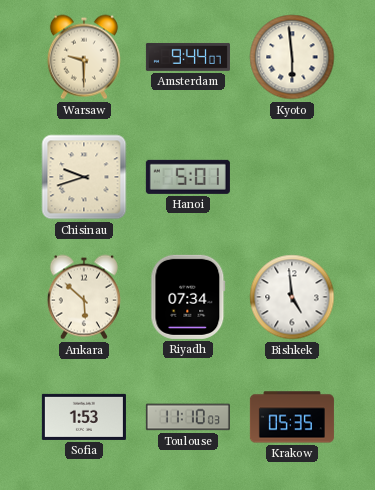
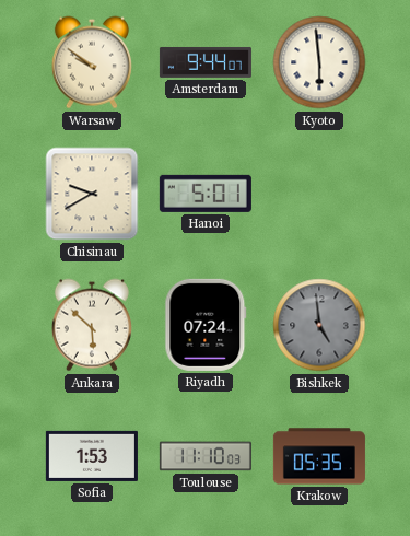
Warsaw: 9:30 -> 9:51
Chisinau: 9:42 -> 9:40
Riyadh: 07:34 -> 07:24
Bishkek dial: white -> grey
